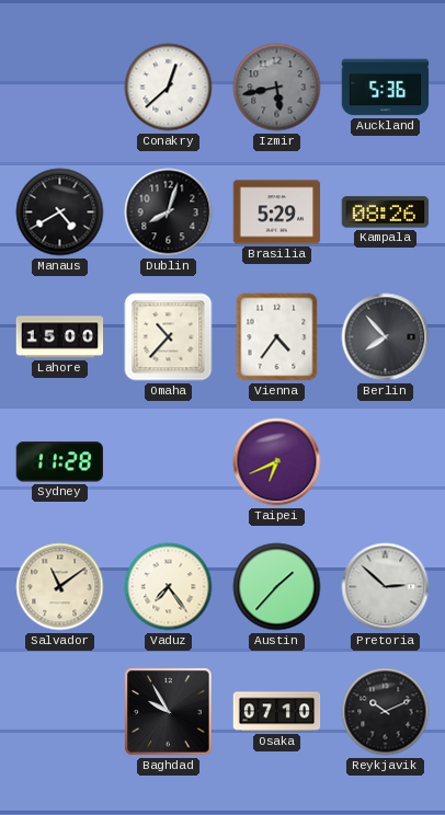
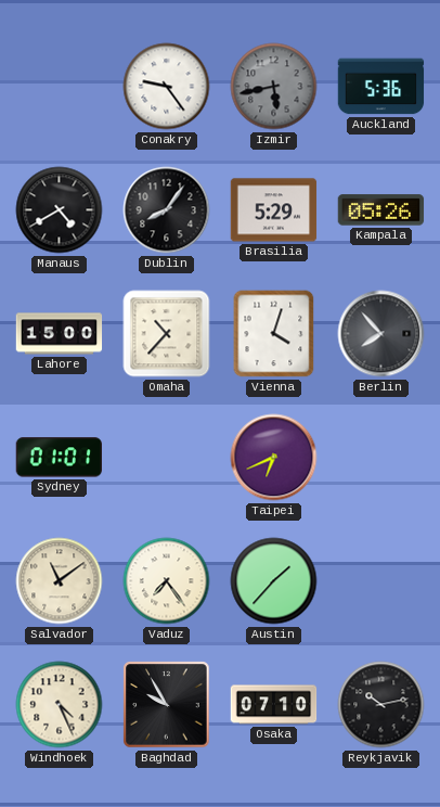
Conakry: 12:38 -> 9:24
Dublin: 8:03 -> 8:06
Kampala: 08:26 -> 05:26
Vienna: 4:36 -> 4:03
Sydney: 11:28 -> 01:01
Pretoria: 2:52 -> none
Windhoek: none -> 4:26
Reykjavik: 10:11 -> 10:13
